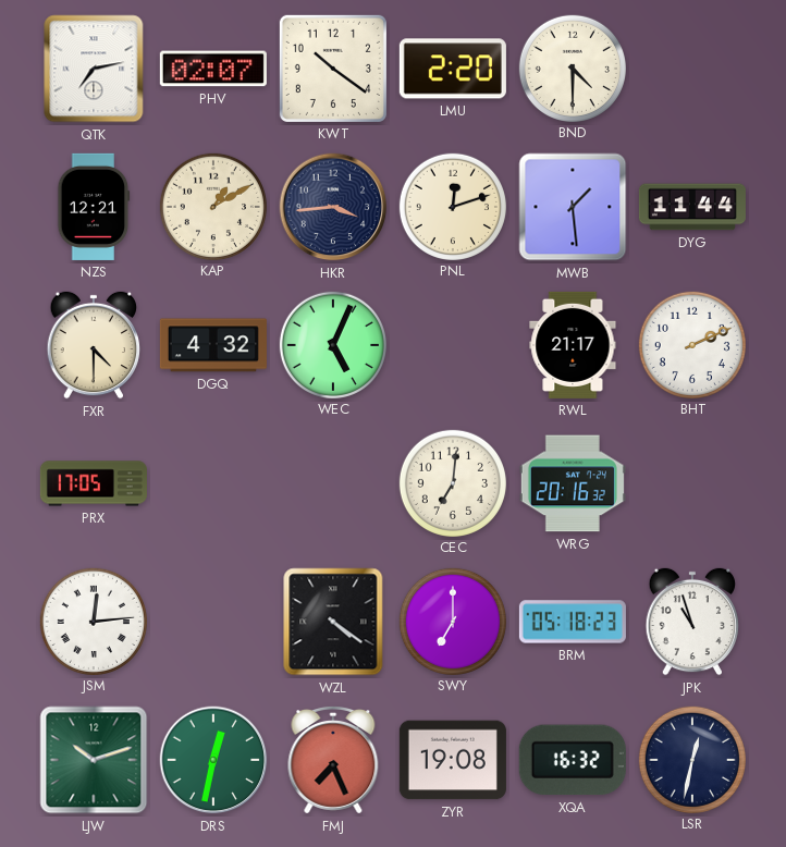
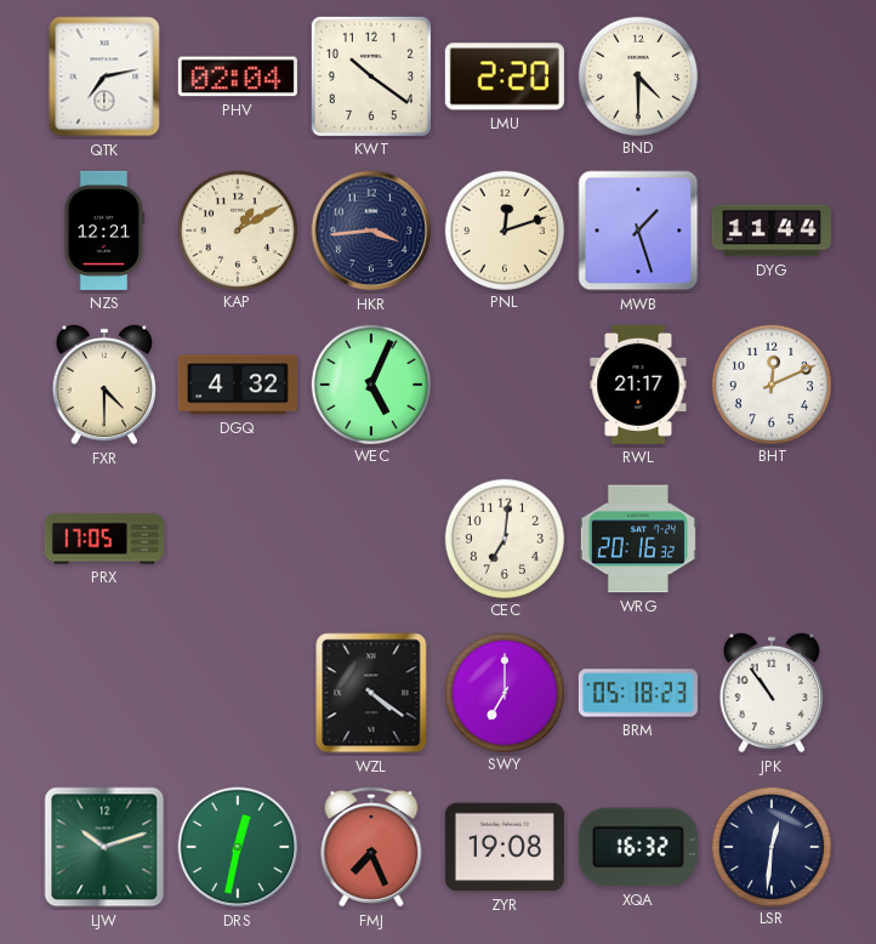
PHV: 02:07 -> 02:04
MWB: 1:29 -> 1:27
BHT: 2:11 -> 12:11
JSM: 12:14 -> none
JPK: 10:57 -> 10:54
LSR: 12:32 -> 12:31
